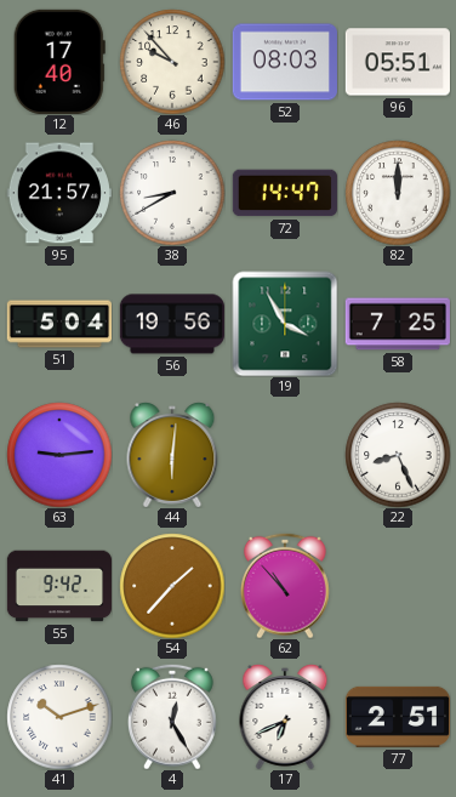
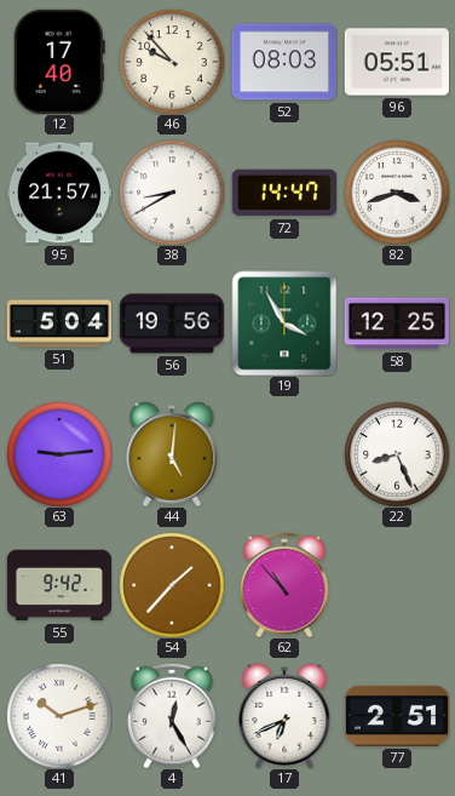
82: 12:00 -> 3:42
58: 7:25 -> 12:25
44: 6:01 -> 5:01
